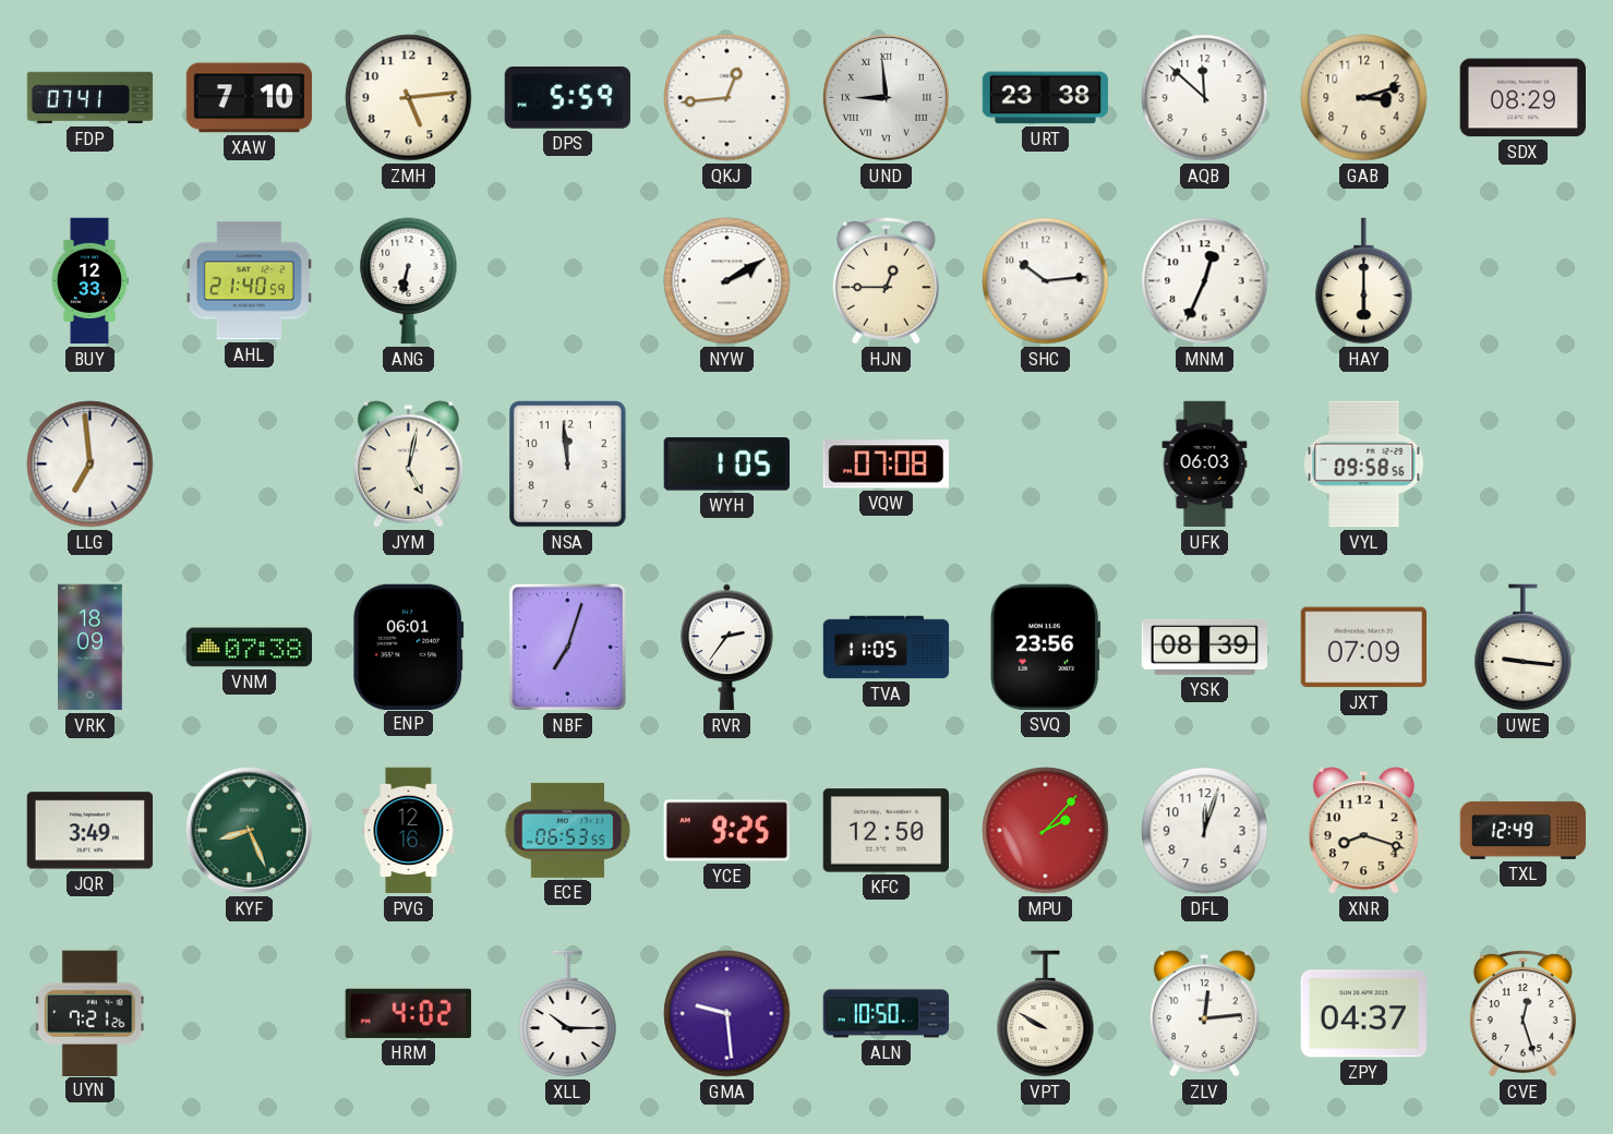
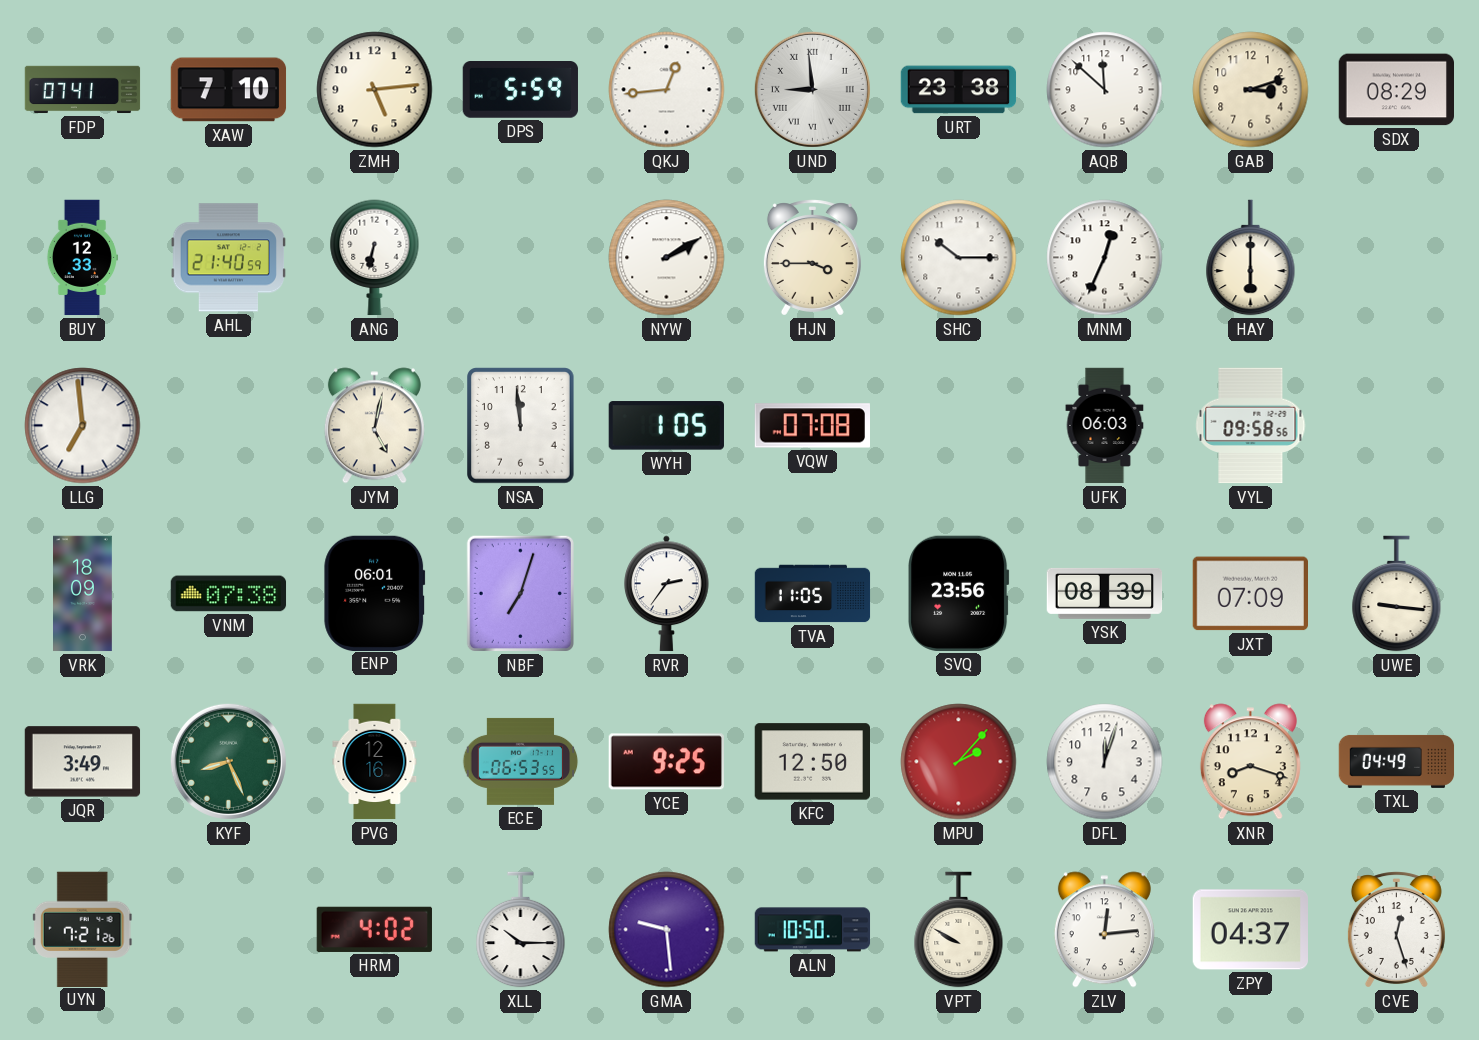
HJN: 12:45 -> 3:45
SHC: 10:14 -> 10:15
TXL: 12:49 -> 04:49
